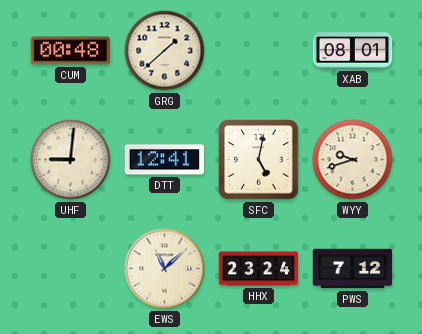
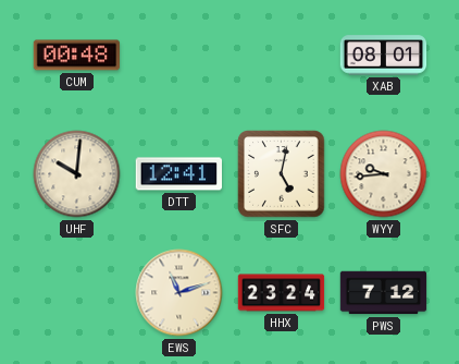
GRG: 1:38 -> none
UHF: 9:01 -> 10:01
WYY: 9:42 -> 9:44
EWS: 11:08 -> 11:12
